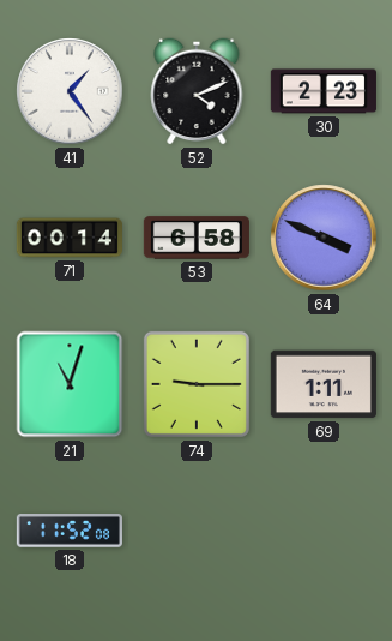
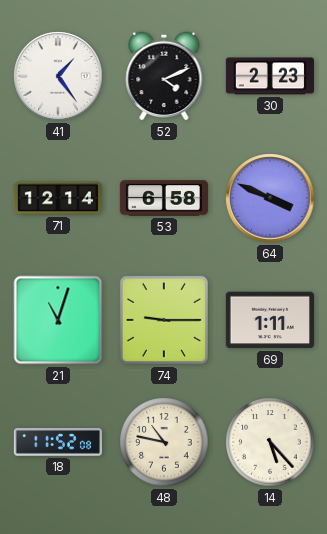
71: 00:14 -> 12:14
48: none -> 10:47
14: none -> 5:23
